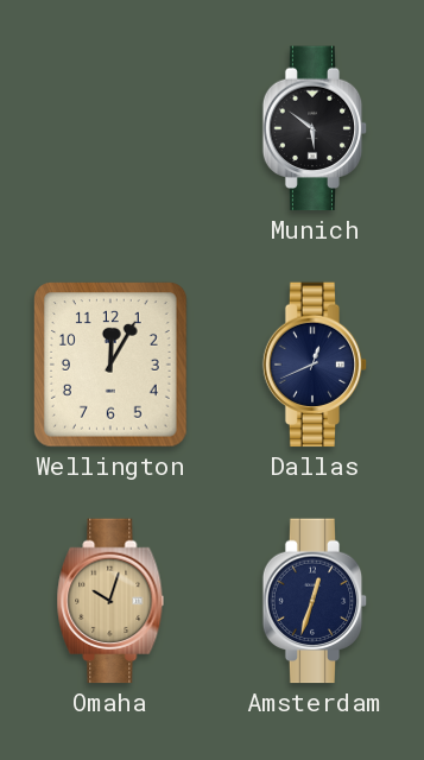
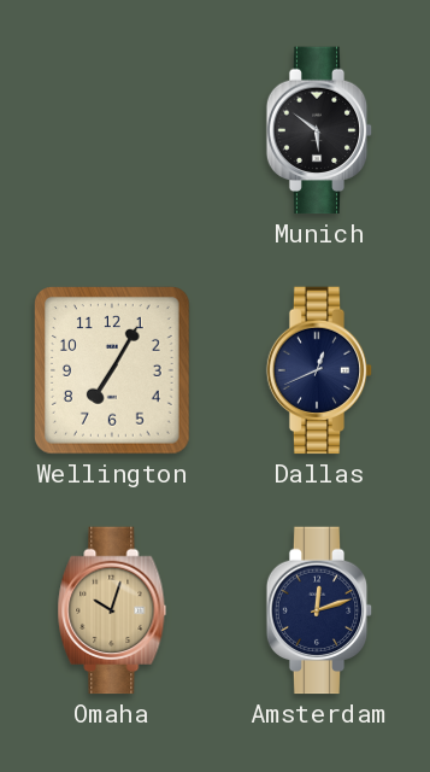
Wellington: 12:05 -> 7:05
Amsterdam: 12:33 -> 12:12
